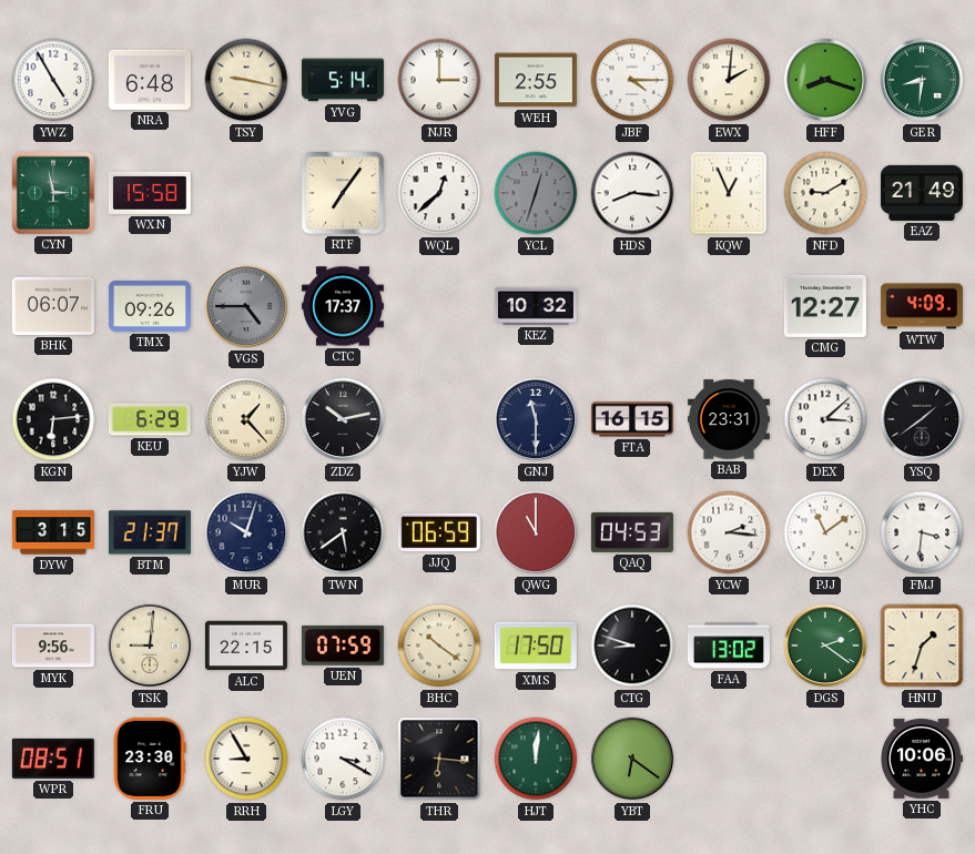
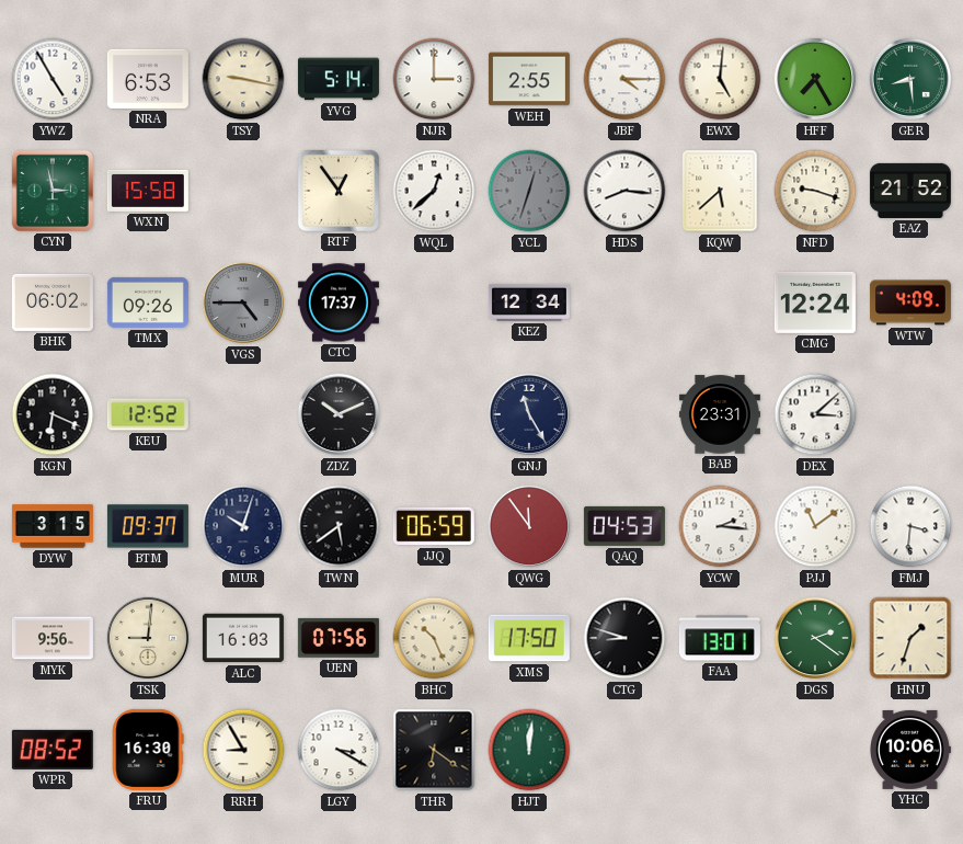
NRA: 6:48 -> 6:53
EWX: 2:01 -> 5:01
HFF: 8:18 -> 7:25
GER: 8:31 -> 8:29
RTF: 7:06 -> 12:54
KQW: 12:56 -> 5:38
NFD: 9:10 -> 9:18
EAZ: 21:49 -> 21:52
BHK: 06:07 -> 06:02
KEZ: 10:32 -> 12:34
CMG: 12:27 -> 12:24
KGN: 6:14 -> 6:19
KEU: 6:29 -> 12:52
YJW: 1:23 -> none
ZDZ: 10:13 -> 10:11
GNJ: 11:30 -> 11:25
FTA: 16:15 -> none
YSQ: 1:39 -> none
BTM: 21:37 -> 09:37
QWG: 11:00 -> 11:54
ALC: 22:15 -> 16:03
UEN: 07:59 -> 07:56
BHC: 10:21 -> 10:26
FAA: 13:02 -> 13:01
WPR: 08:51 -> 08:52
FRU: 23:30 -> 16:30
THR: 6:16 -> 6:21
YBT: 6:21 -> none
